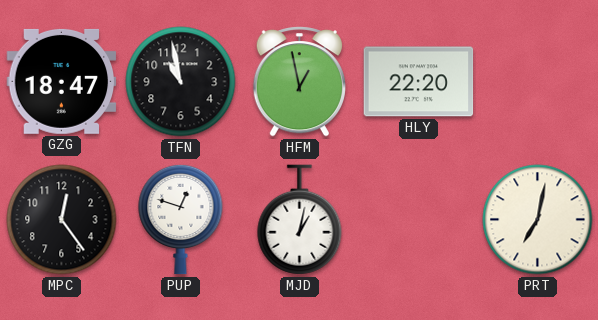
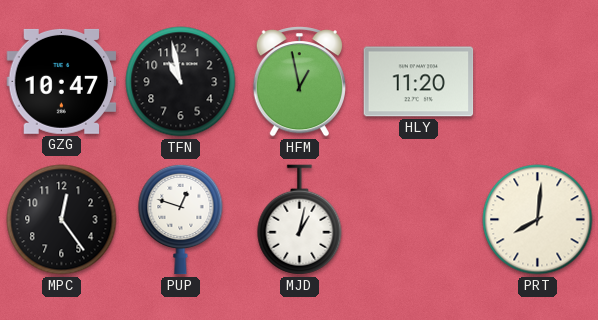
GZG: 18:47 -> 10:47
HLY: 22:20 -> 11:20
PRT: 7:02 -> 8:01
